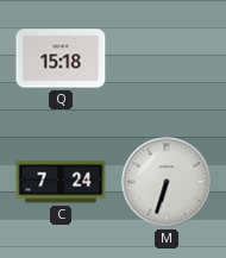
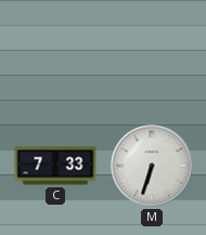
Q: 15:18 -> none
C: 7:24 -> 7:33
